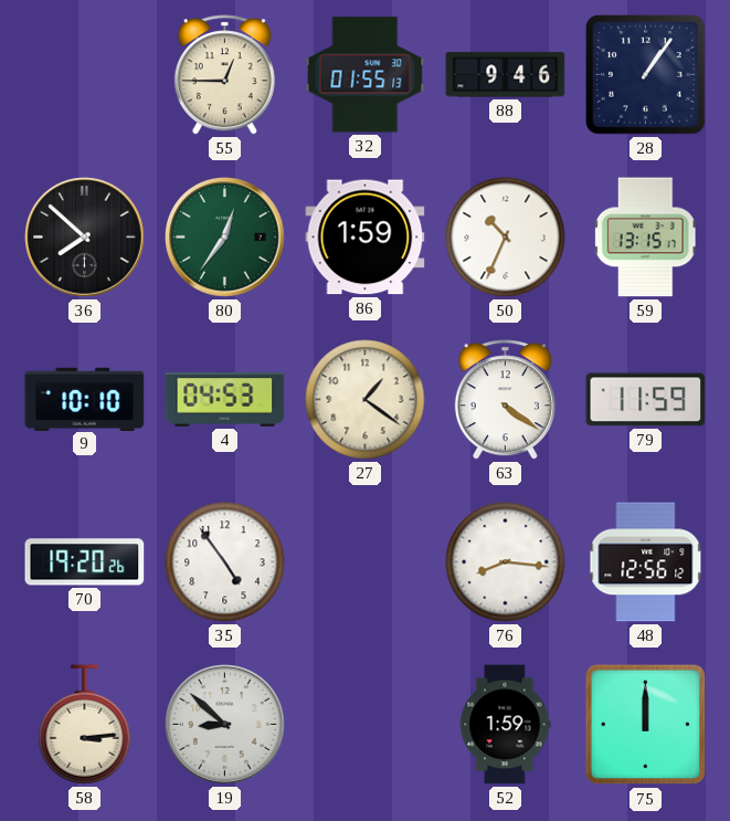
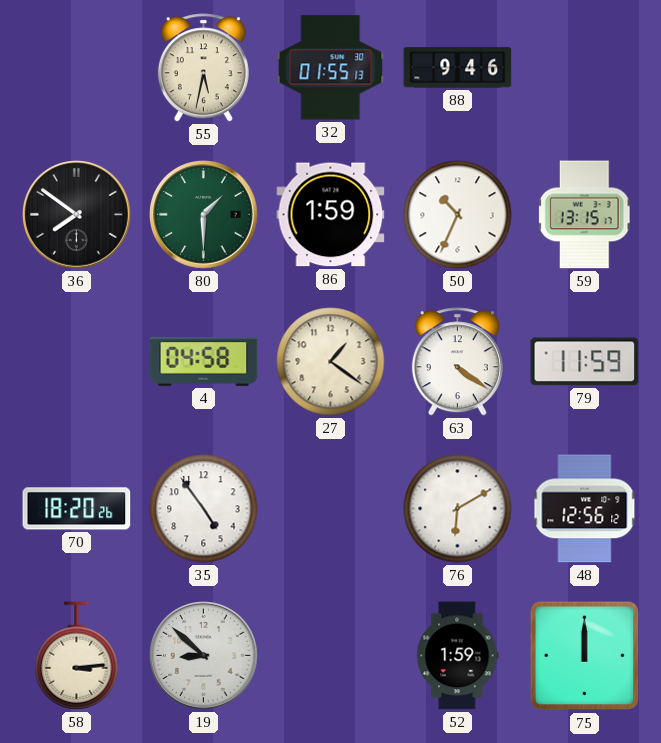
55: 12:45 -> 5:32
28: 1:06 -> none
36: 7:52 -> 7:51
80: 12:36 -> 1:30
9: 10:10 -> none
4: 04:53 -> 04:58
70: 19:20 -> 18:20
76: 8:16 -> 6:10
